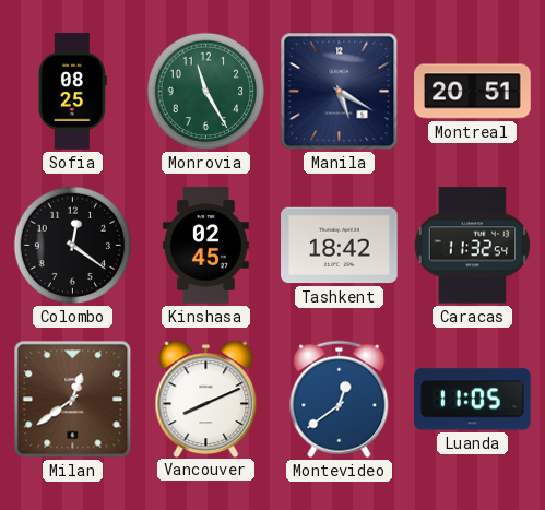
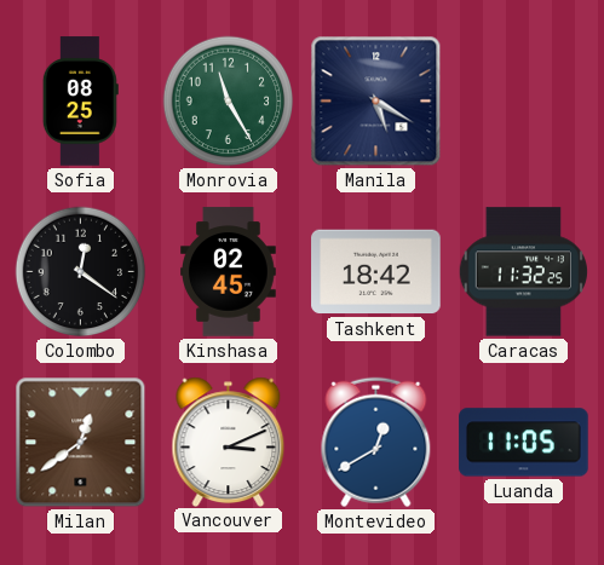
Montreal: 20:51 -> none
Caracas: 11:32:54 -> 11:32:25
Vancouver: 8:11 -> 3:11
Montevideo: 12:39 -> 12:40
